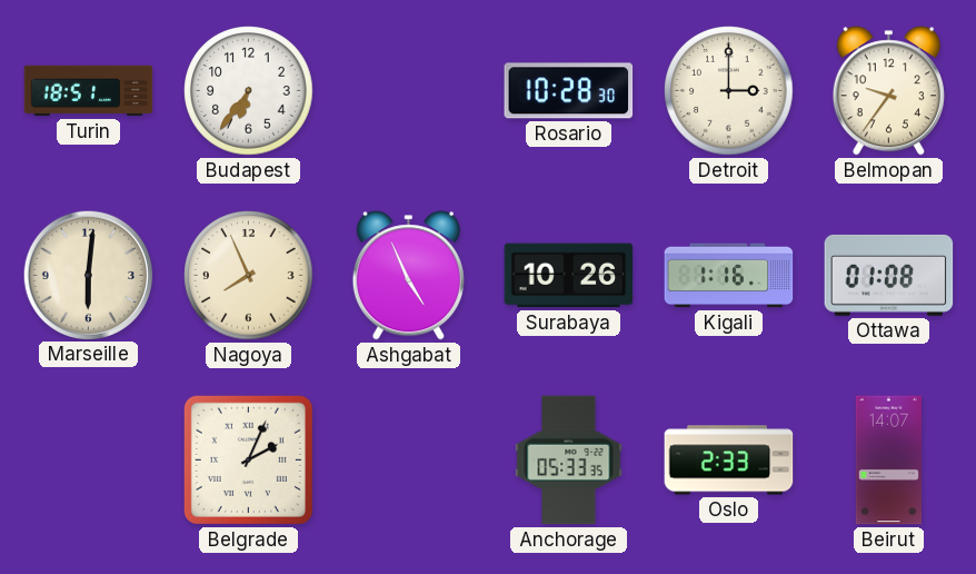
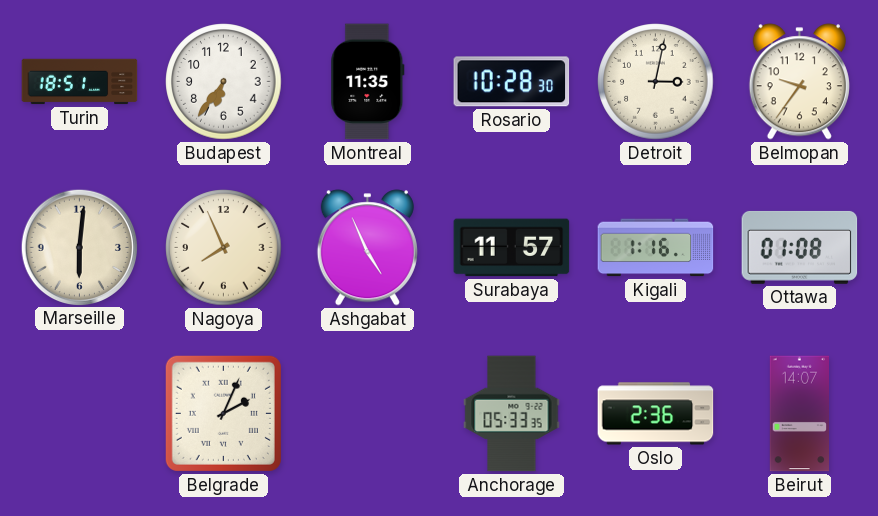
Montreal: none -> 11:35
Detroit: 3:00 -> 3:02
Surabaya: 10:26 -> 11:57
Oslo: 2:33 -> 2:36
